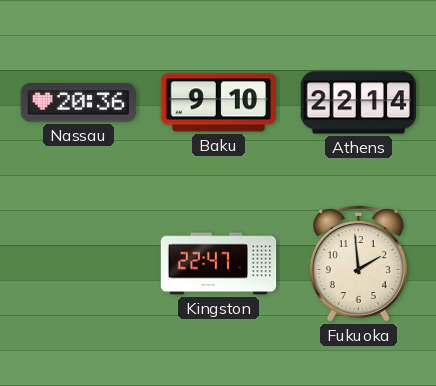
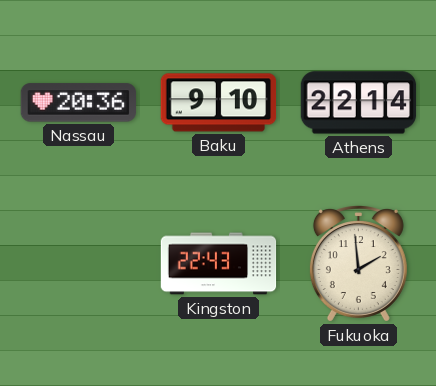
Kingston: 22:47 -> 22:43
